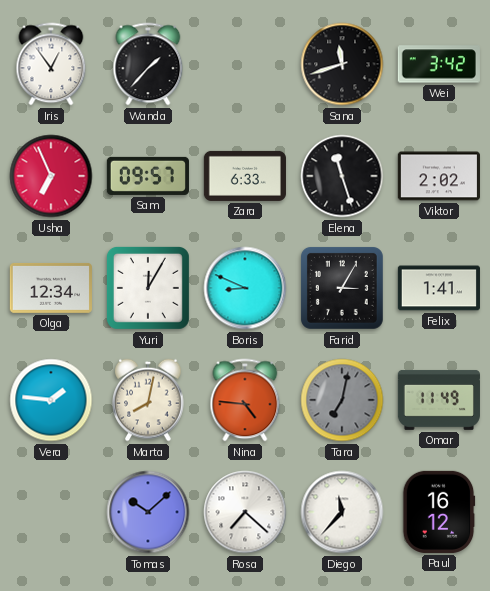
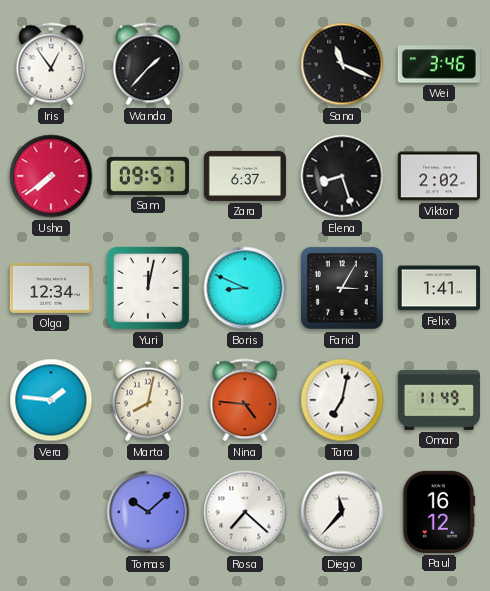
Sana: 11:42 -> 11:19
Wei: 3:42 -> 3:46
Usha: 6:56 -> 7:39
Zara: 6:33 -> 6:37
Elena: 11:27 -> 8:27
Yuri: 12:05 -> 12:02
Tara dial: grey -> white
